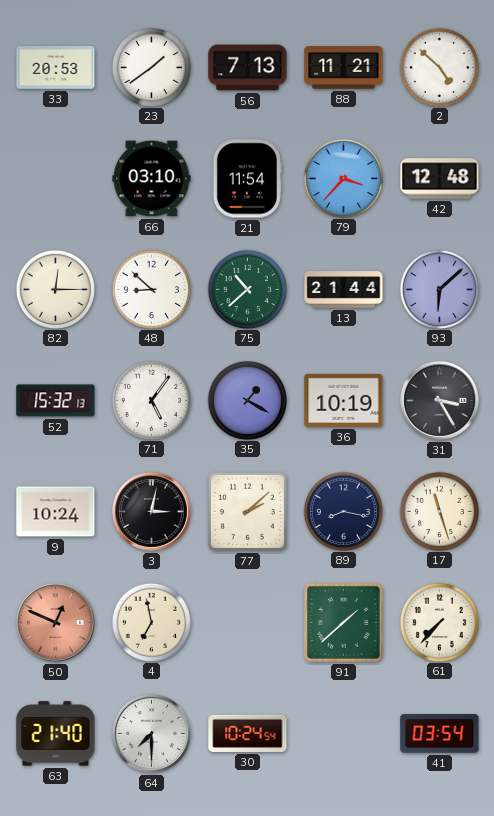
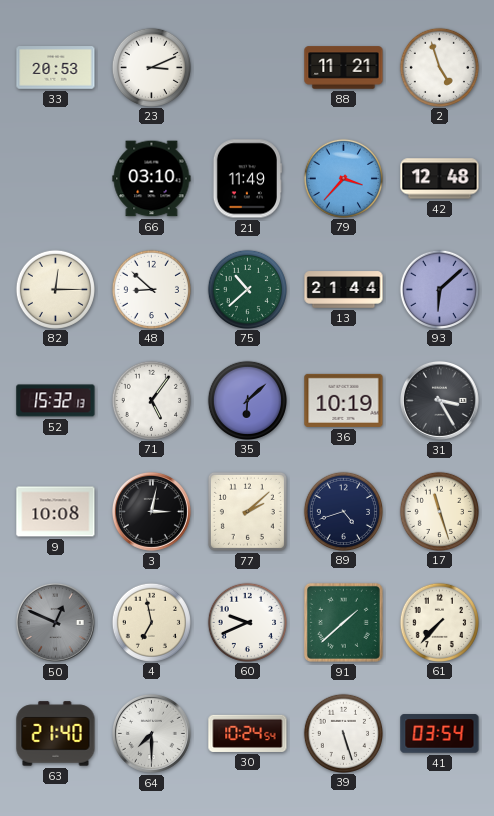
23: 1:39 -> 3:11
56: 7:13 -> none
2: 4:52 -> 4:57
21: 11:54 -> 11:49
35: 1:20 -> 6:08
9: 10:24 -> 10:08
89: 8:17 -> 4:42
50 dial: salmon -> grey
60: none -> 9:41
39: none -> 5:27
